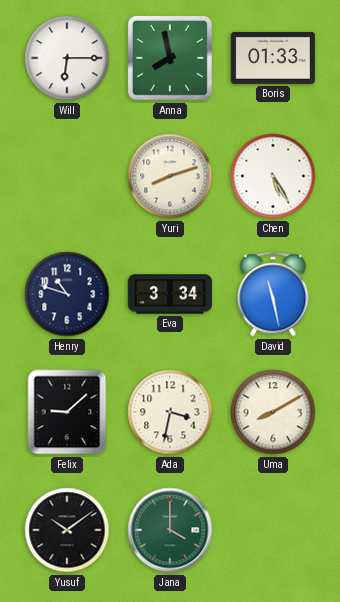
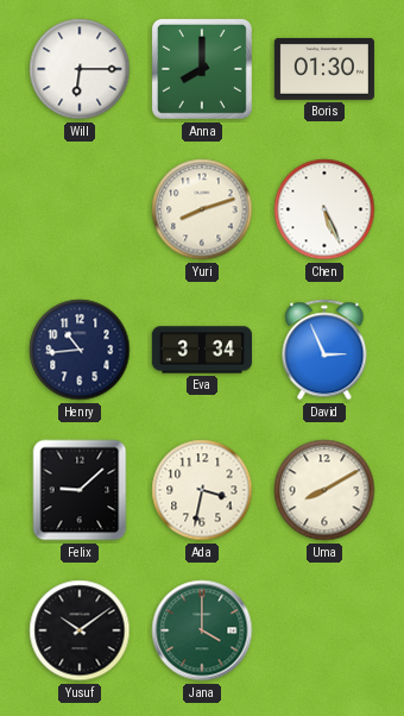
Anna: 7:58 -> 8:00
Boris: 01:33 -> 01:30
Chen: 5:25 -> 5:26
Henry: 10:48 -> 10:44
David: 11:28 -> 2:56
